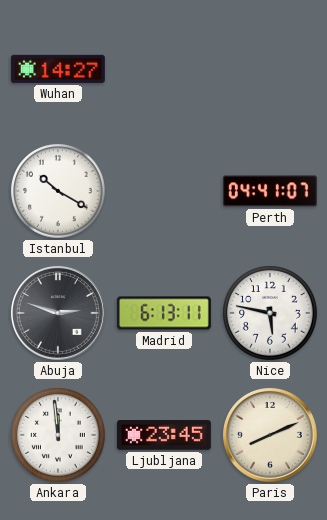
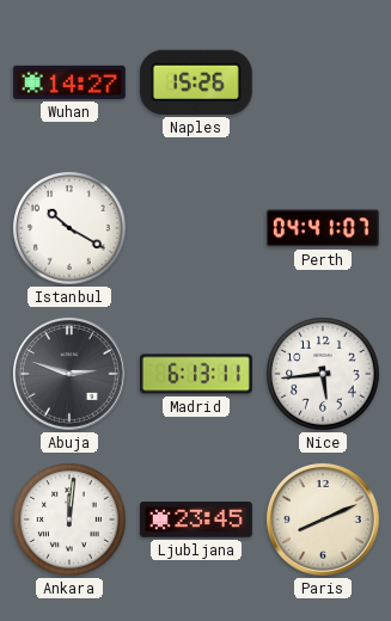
Naples: none -> 15:26
Nice: 5:47 -> 5:44
Ankara: 11:59 -> 12:01
